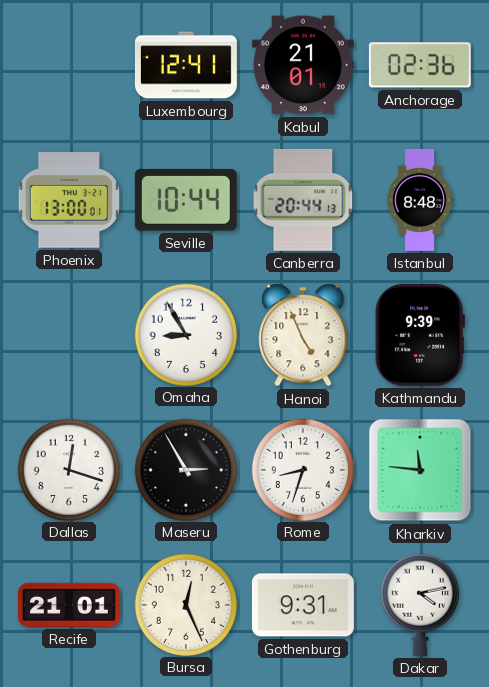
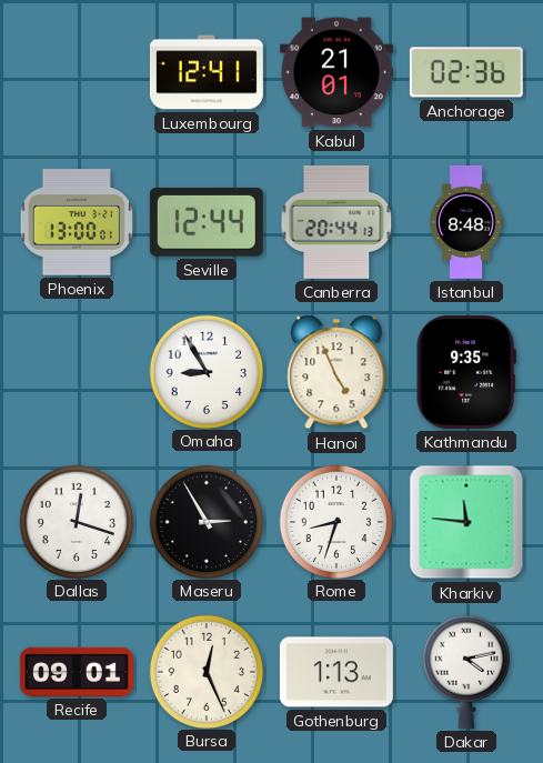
Seville: 10:44 -> 12:44
Kathmandu: 9:39 -> 9:35
Recife: 21:01 -> 09:01
Gothenburg: 9:31 -> 1:13
